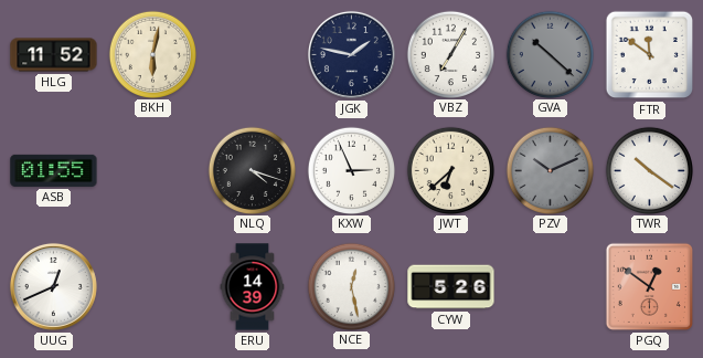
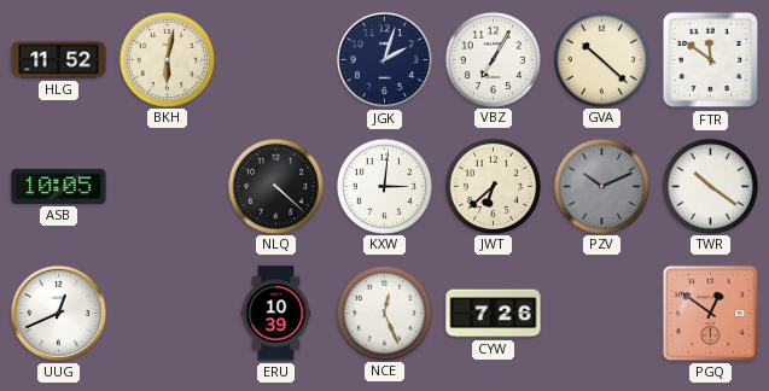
JGK: 1:47 -> 2:03
GVA dial: grey -> cream
ASB: 01:55 -> 10:05
NLQ: 4:18 -> 4:22
KXW: 2:56 -> 3:01
ERU: 14:39 -> 10:39
NCE: 12:28 -> 12:26
CYW: 5:26 -> 7:26
